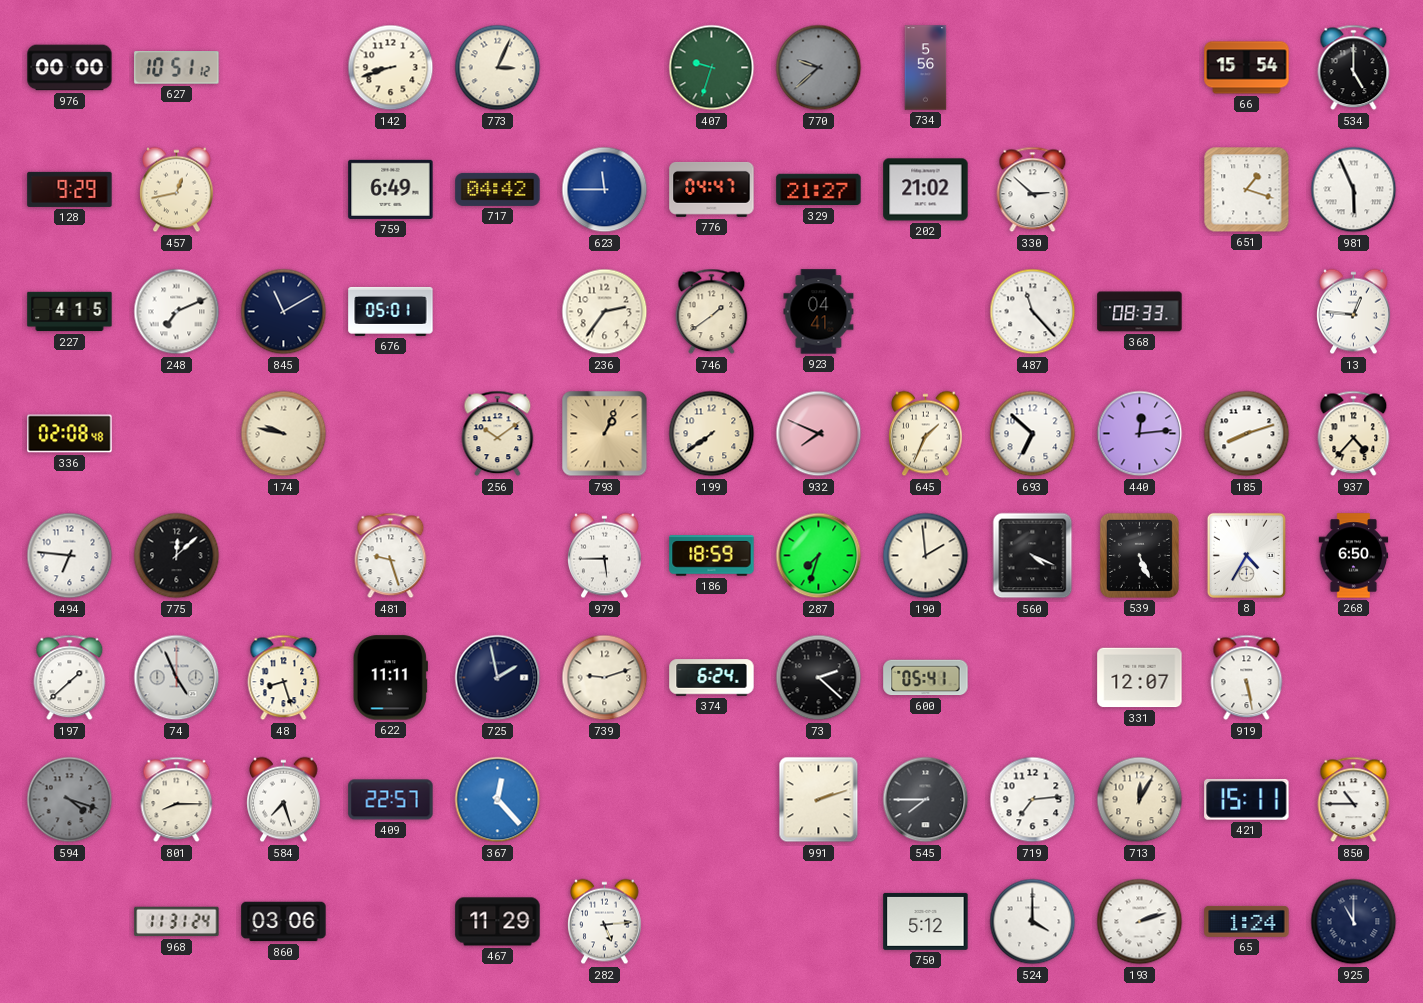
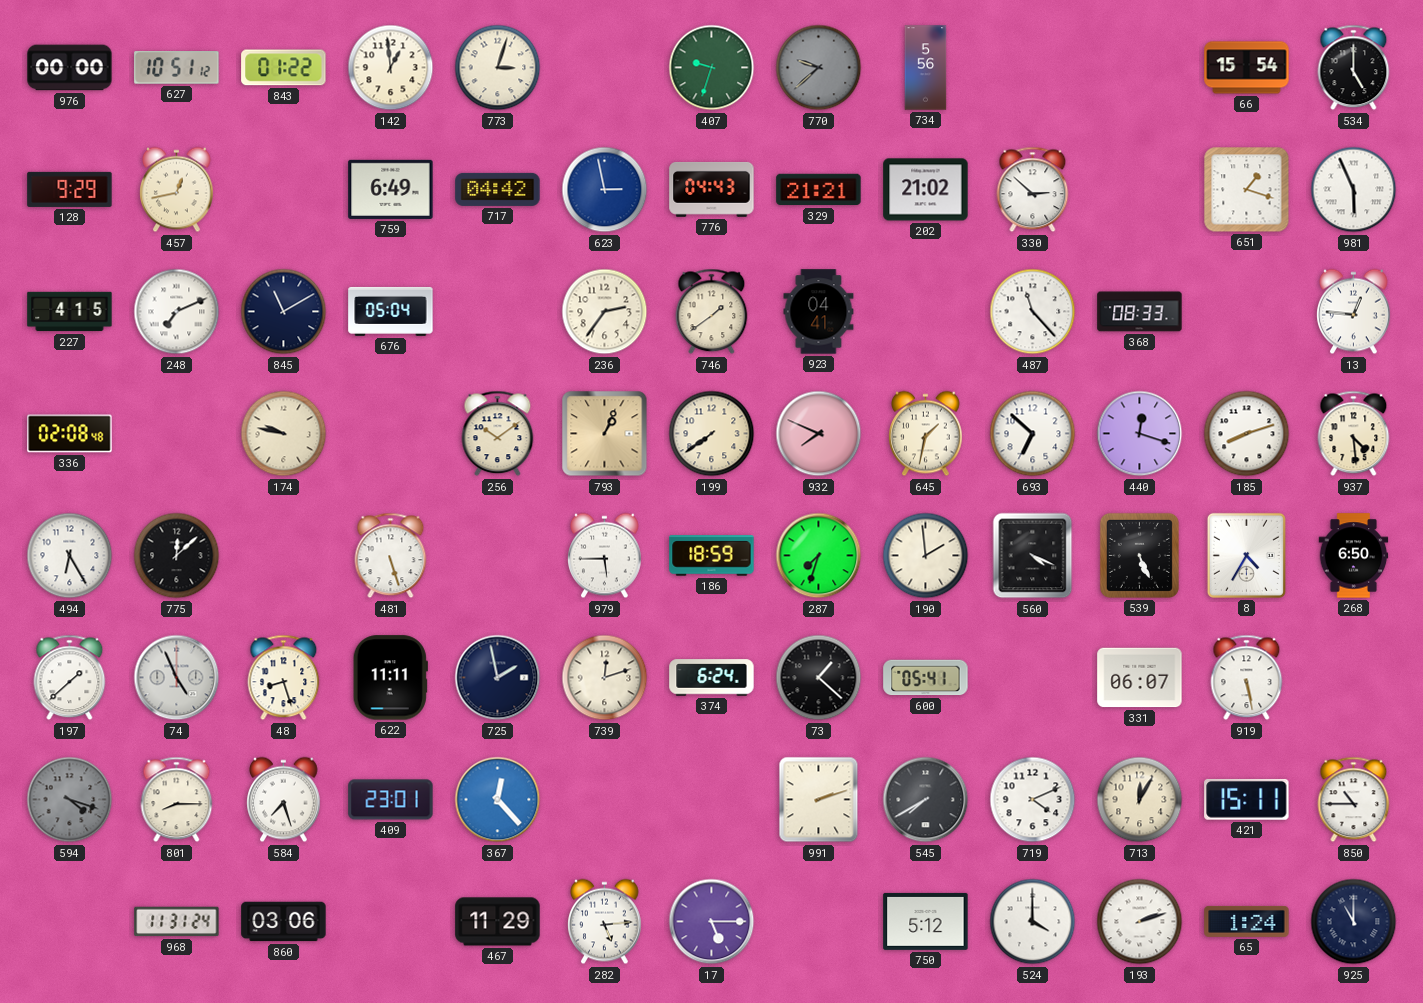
843: none -> 01:22
142: 8:42 -> 12:59
773: 3:04 -> 3:03
623: 11:45 -> 2:58
776: 04:47 -> 04:43
329: 21:27 -> 21:21
676: 05:01 -> 05:04
645: 1:34 -> 1:32
440: 12:14 -> 12:18
937: 4:37 -> 4:29
494: 6:46 -> 6:25
481: 9:27 -> 5:27
739: 9:12 -> 12:12
73: 2:22 -> 1:22
331: 12:07 -> 06:07
409: 22:57 -> 23:01
545: 7:45 -> 7:40
719: 7:14 -> 4:11
17: none -> 5:15
